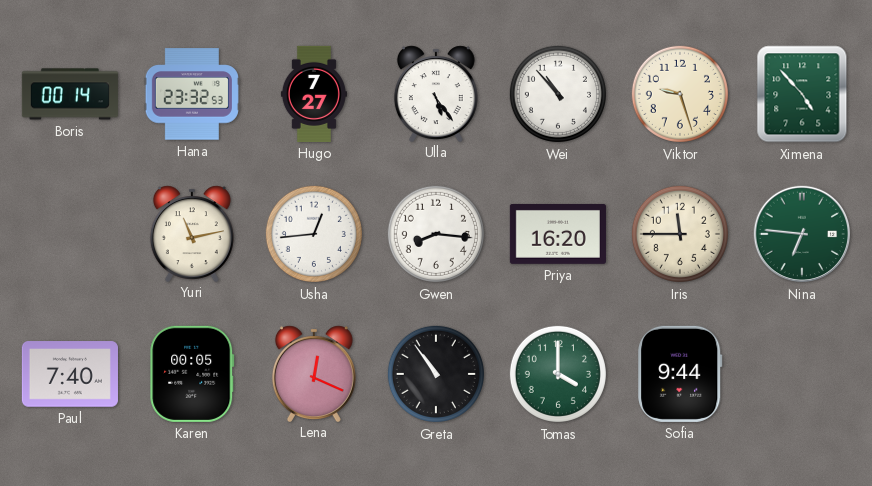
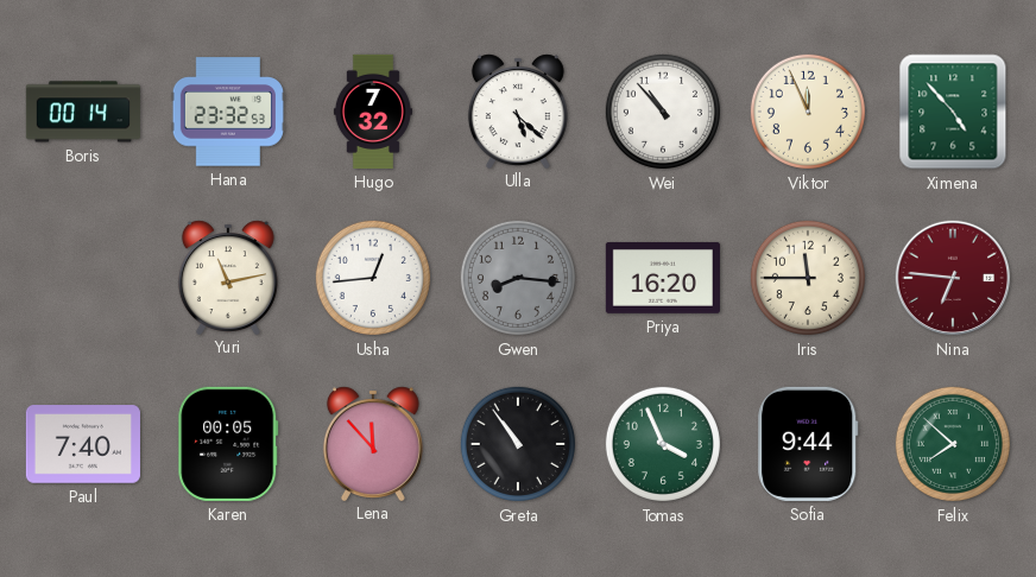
Hugo: 7:27 -> 7:32
Ulla: 5:24 -> 5:22
Viktor: 9:27 -> 11:56
Gwen dial: white -> grey
Nina dial: green -> burgundy
Lena: 12:19 -> 11:53
Tomas: 4:00 -> 3:56
Felix: none -> 7:52
